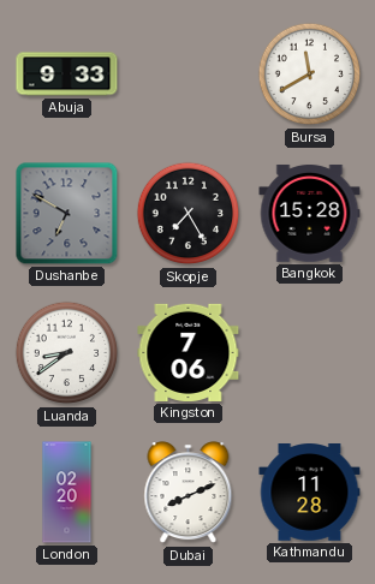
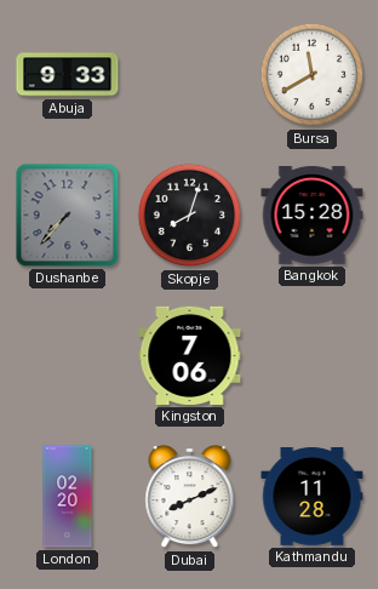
Dushanbe: 6:50 -> 7:37
Skopje: 7:25 -> 8:03
Luanda: 8:39 -> none
